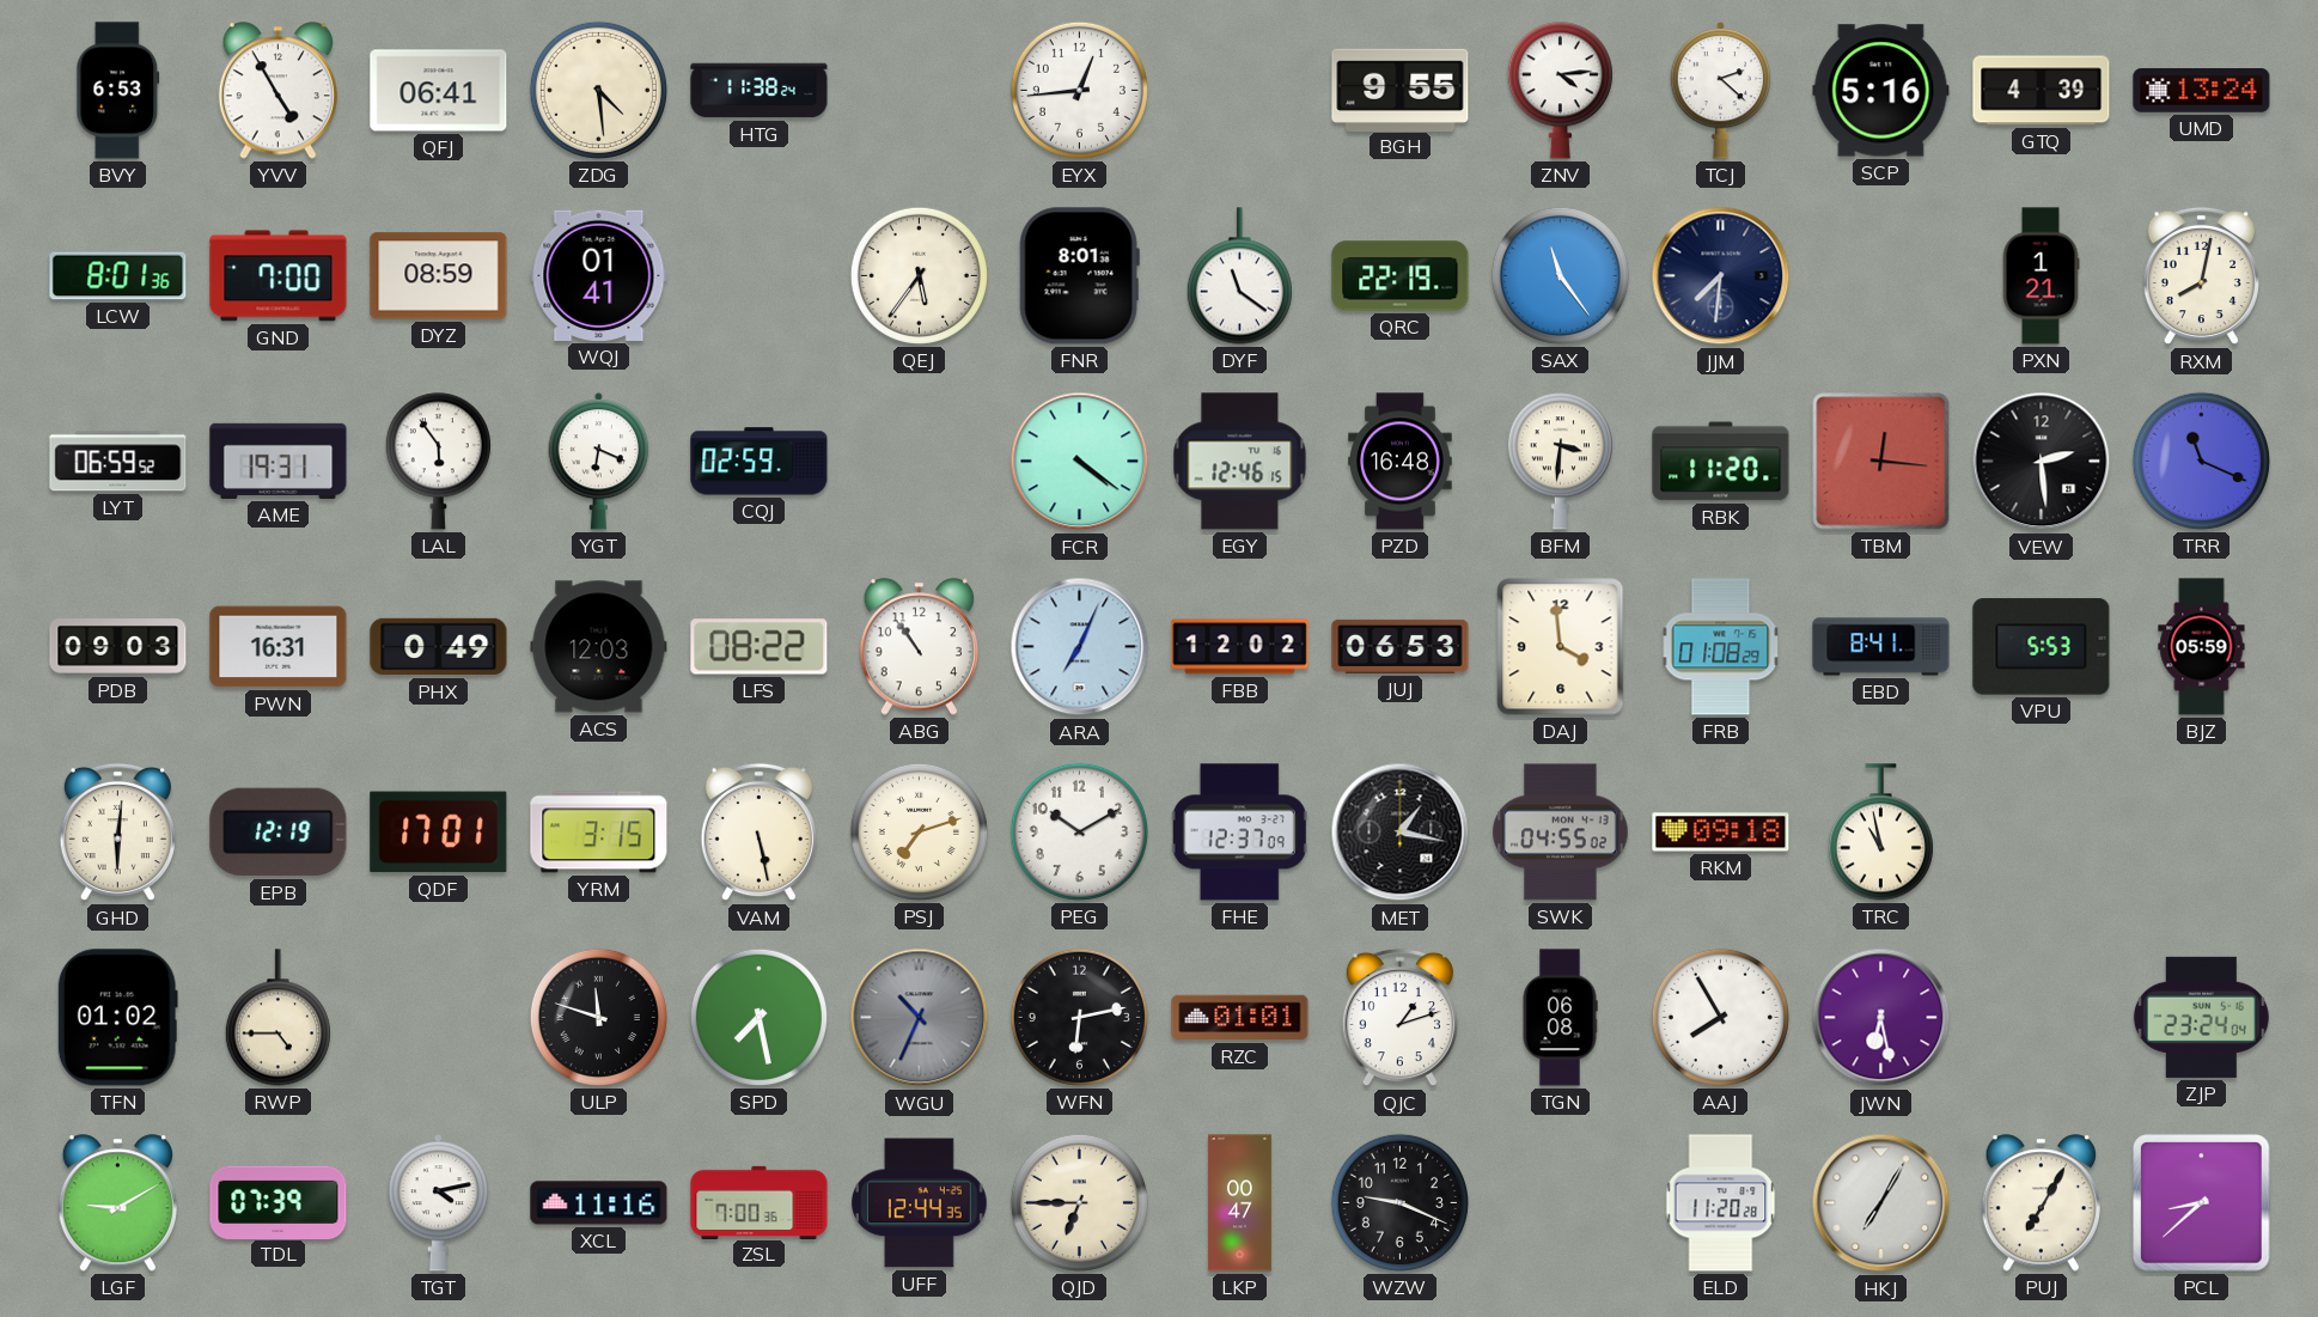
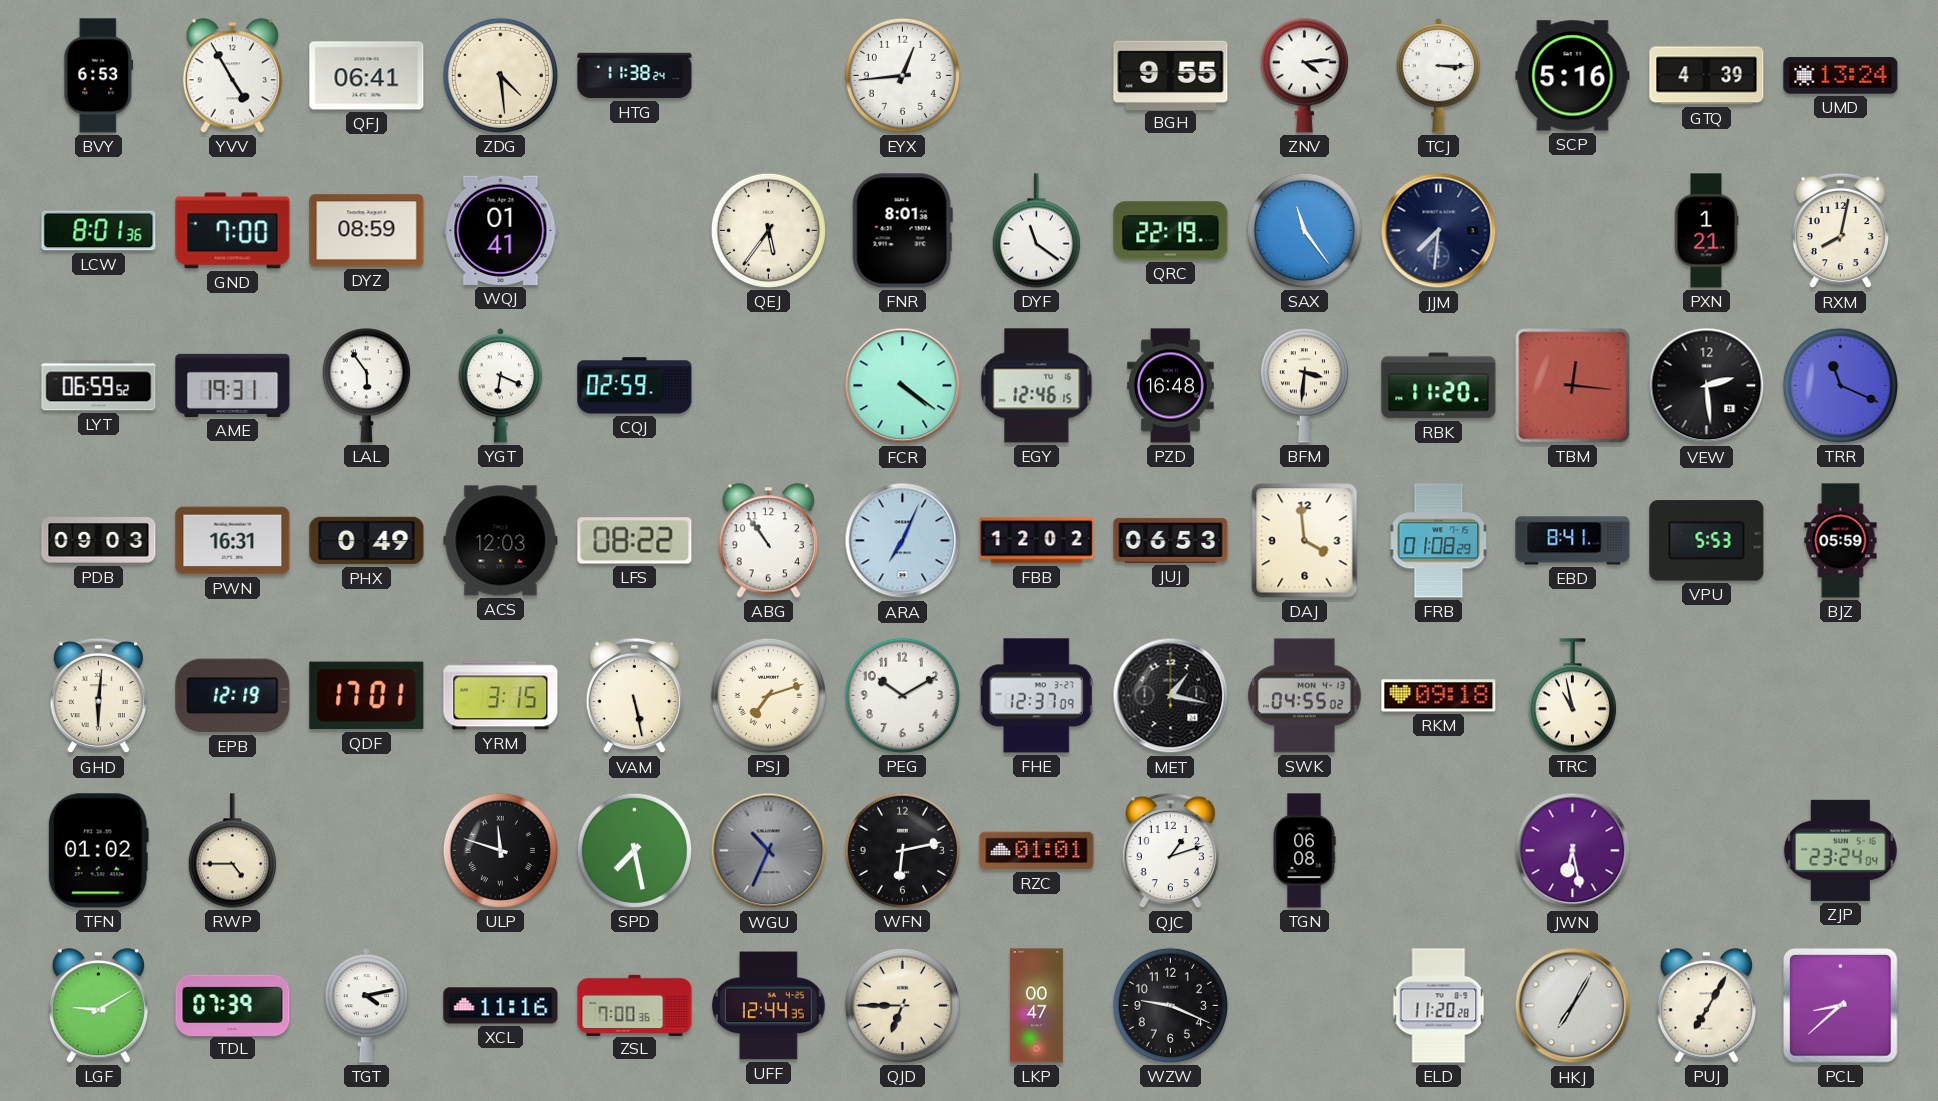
TCJ: 2:22 -> 3:15
AAJ: 7:55 -> none
